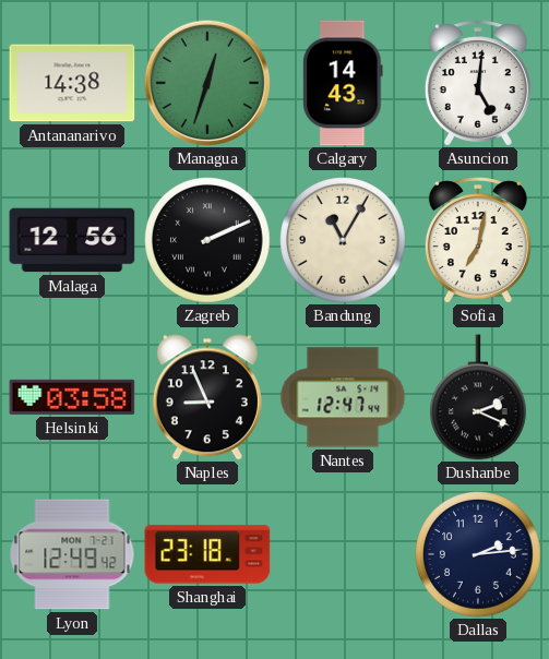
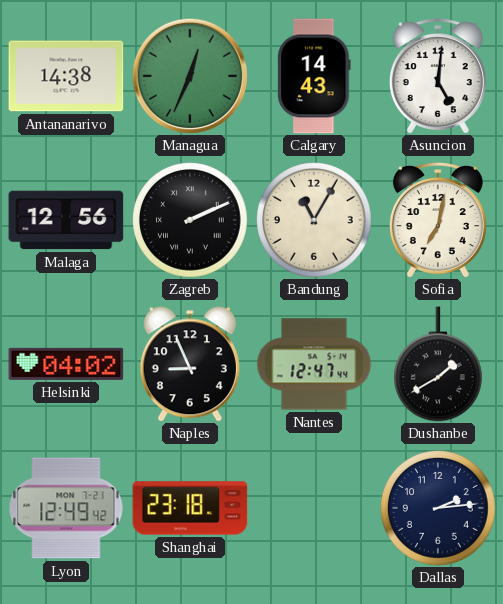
Managua: 12:33 -> 12:34
Helsinki: 03:58 -> 04:02
Dushanbe: 2:19 -> 1:40
